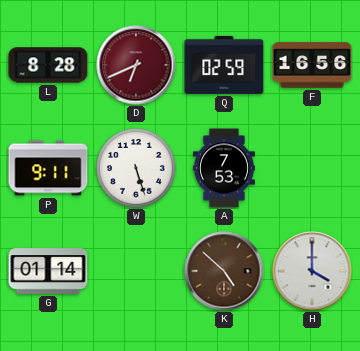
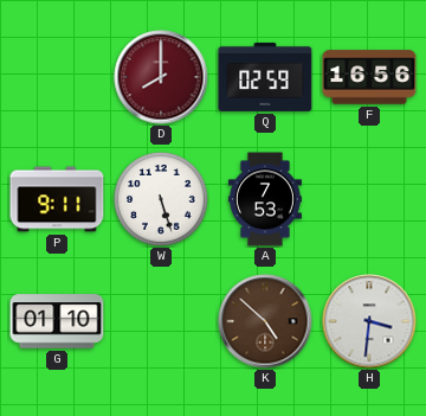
L: 8:28 -> none
D: 6:41 -> 8:00
G: 01:14 -> 01:10
H: 4:00 -> 3:31
